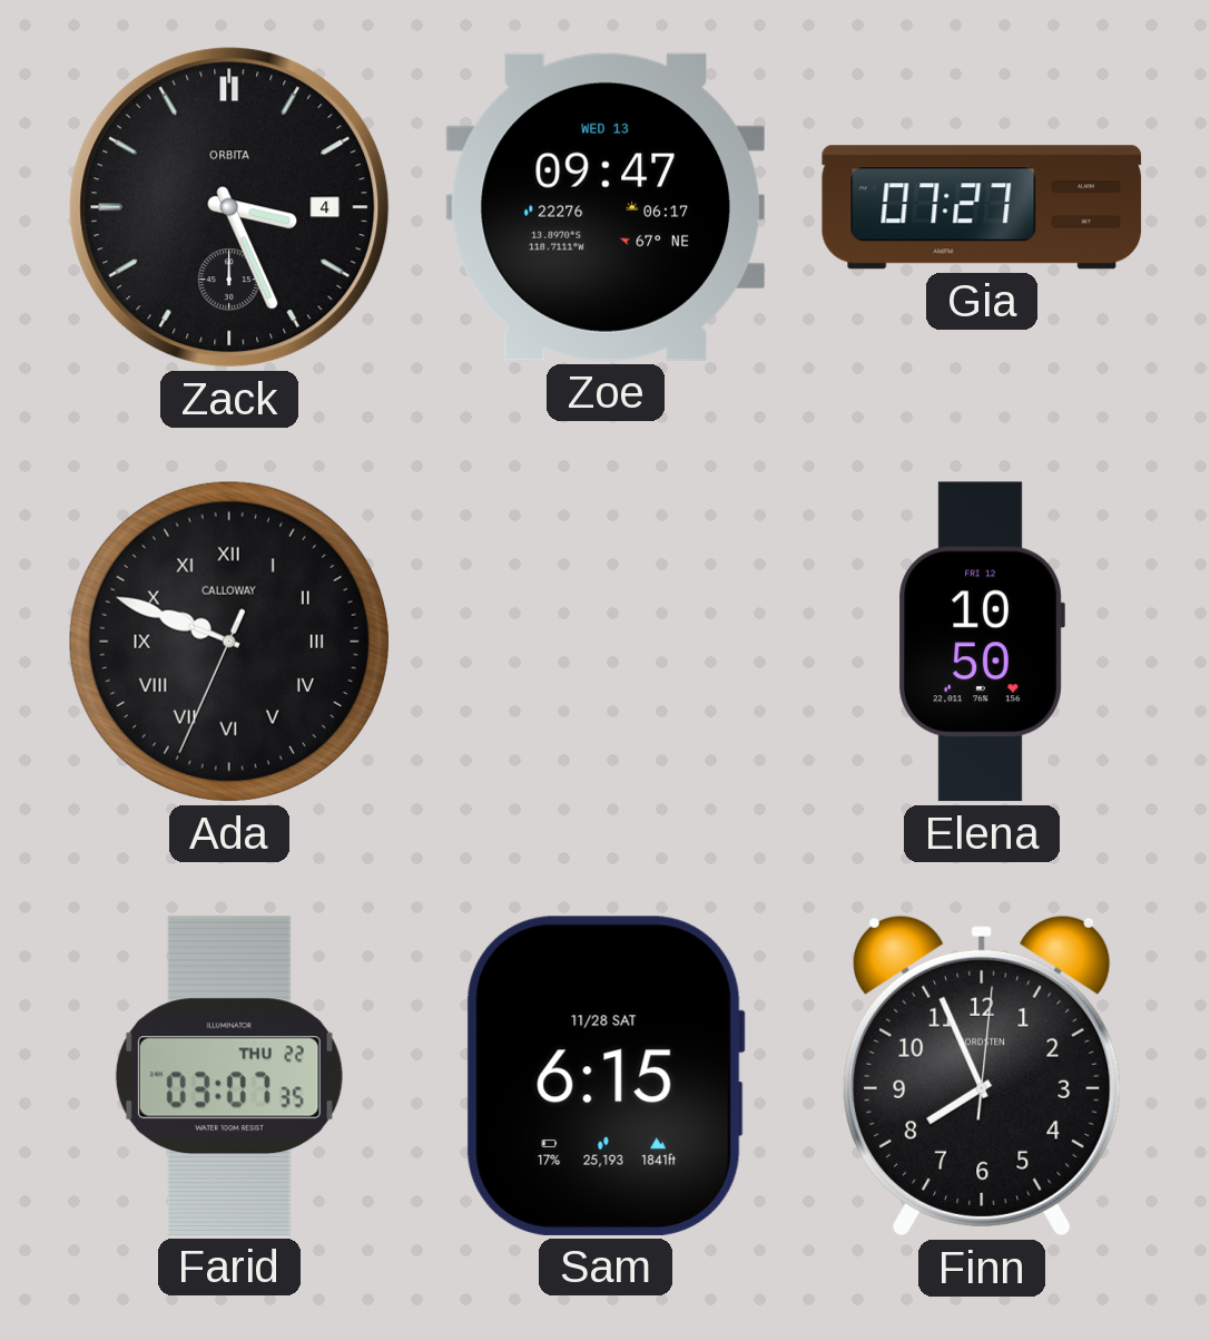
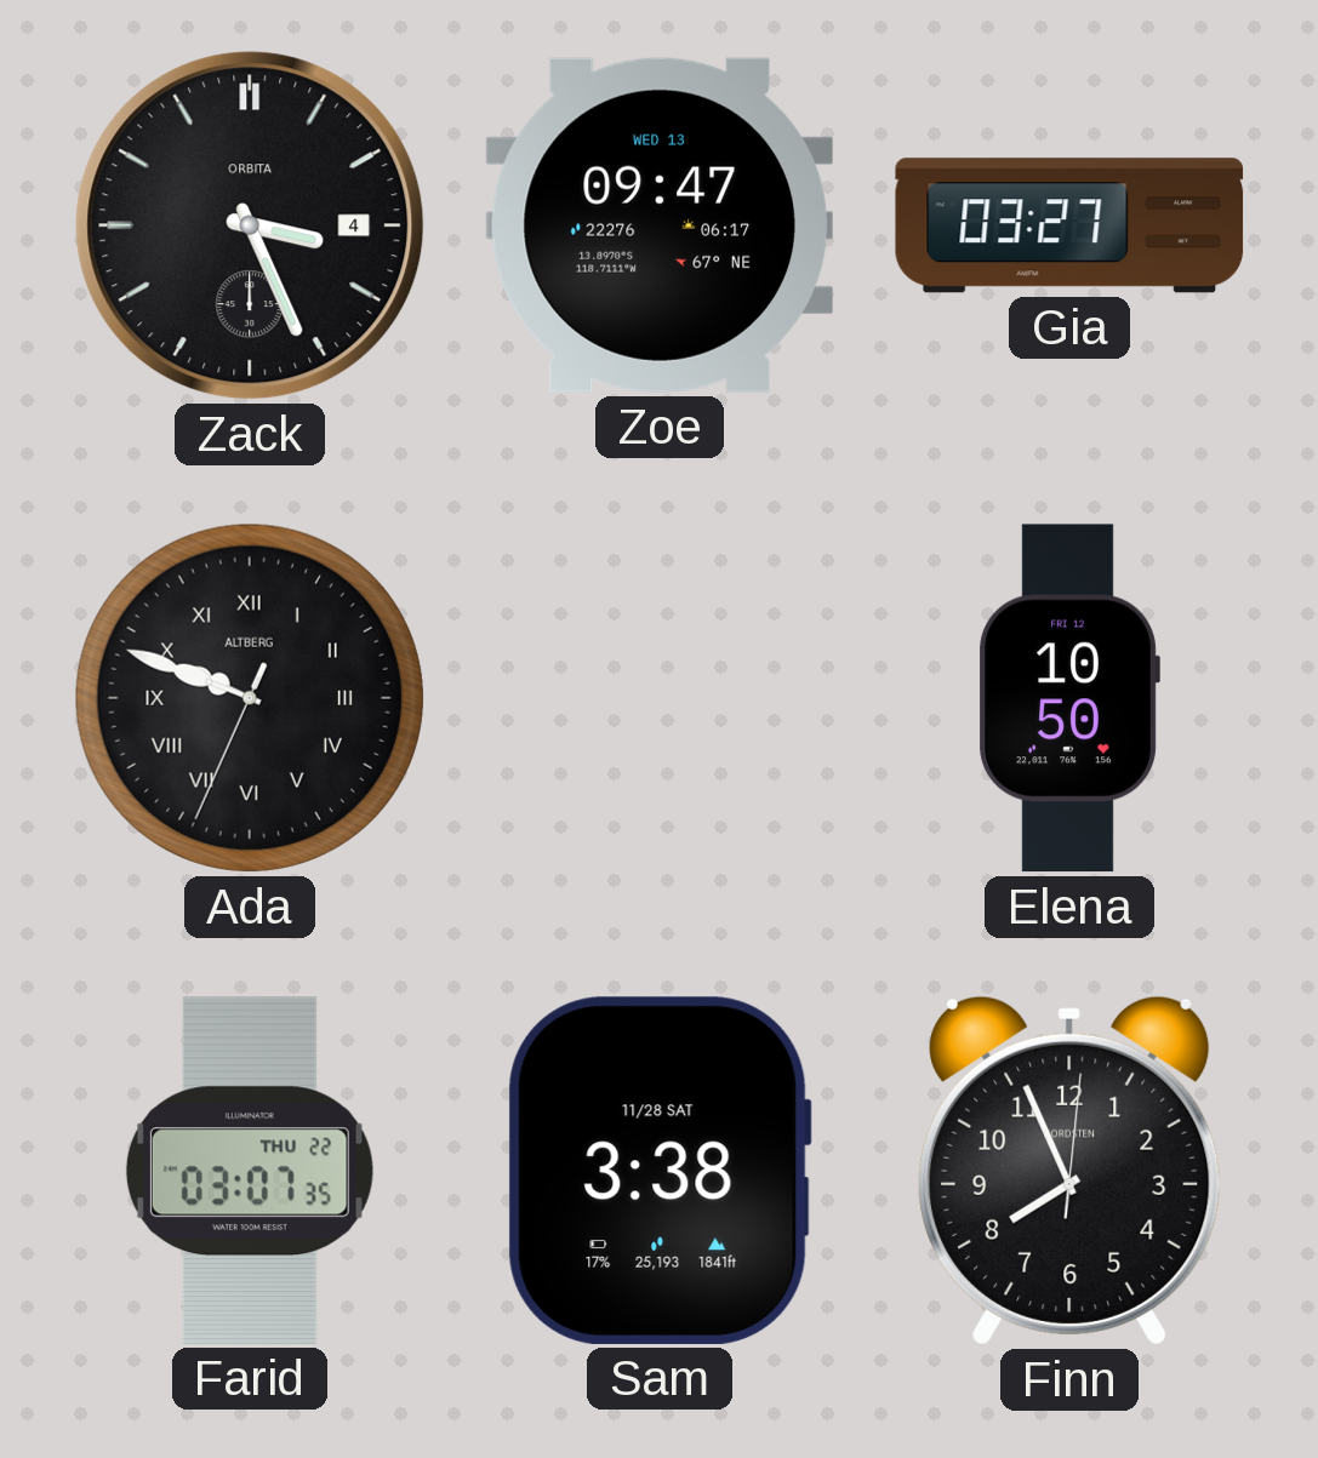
Gia: 07:27 -> 03:27
Ada brand: CALLOWAY -> ALTBERG
Sam: 6:15 -> 3:38
